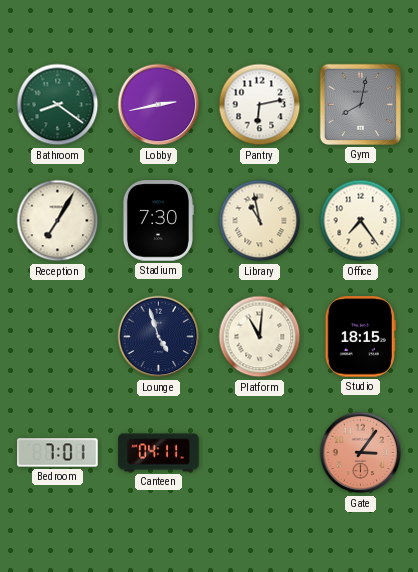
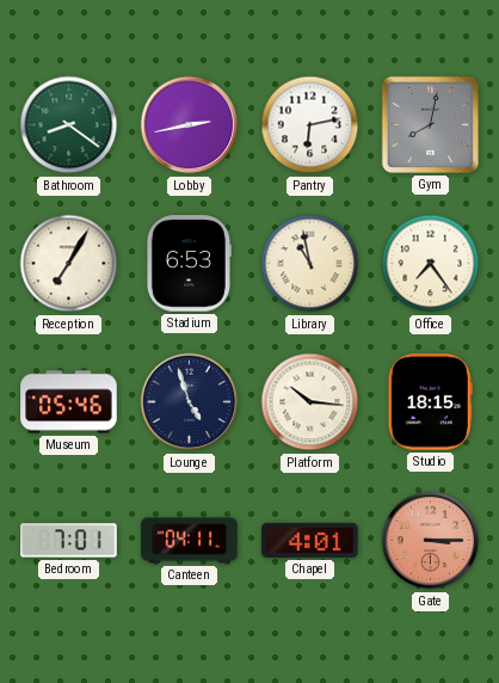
Stadium: 7:30 -> 6:53
Museum: none -> 05:46
Platform: 11:01 -> 10:16
Chapel: none -> 4:01
Gate: 3:06 -> 3:15
